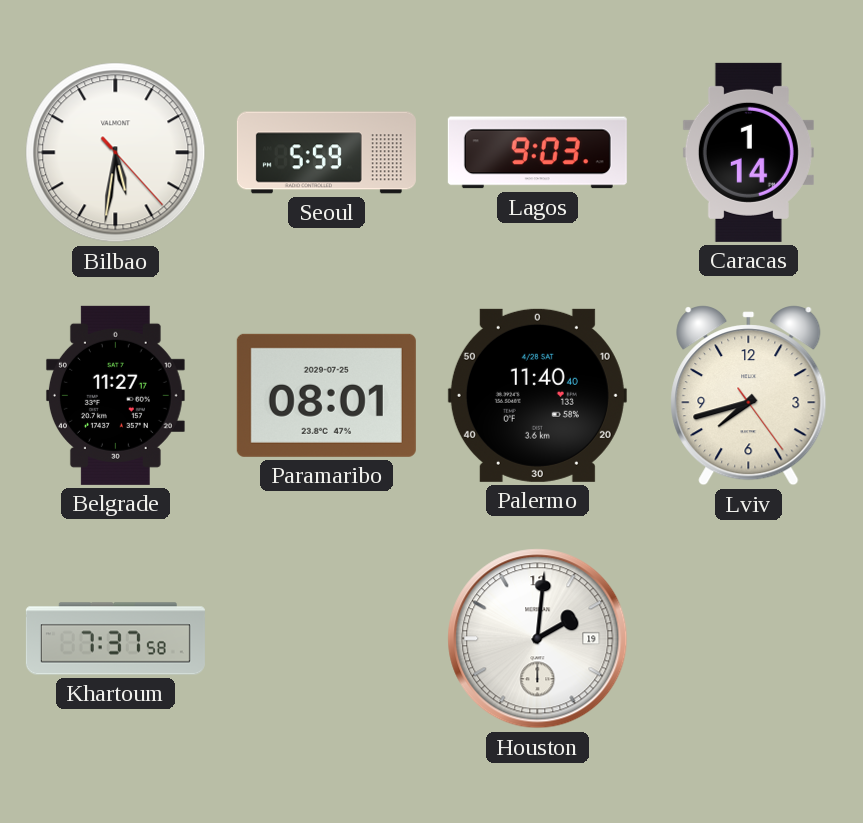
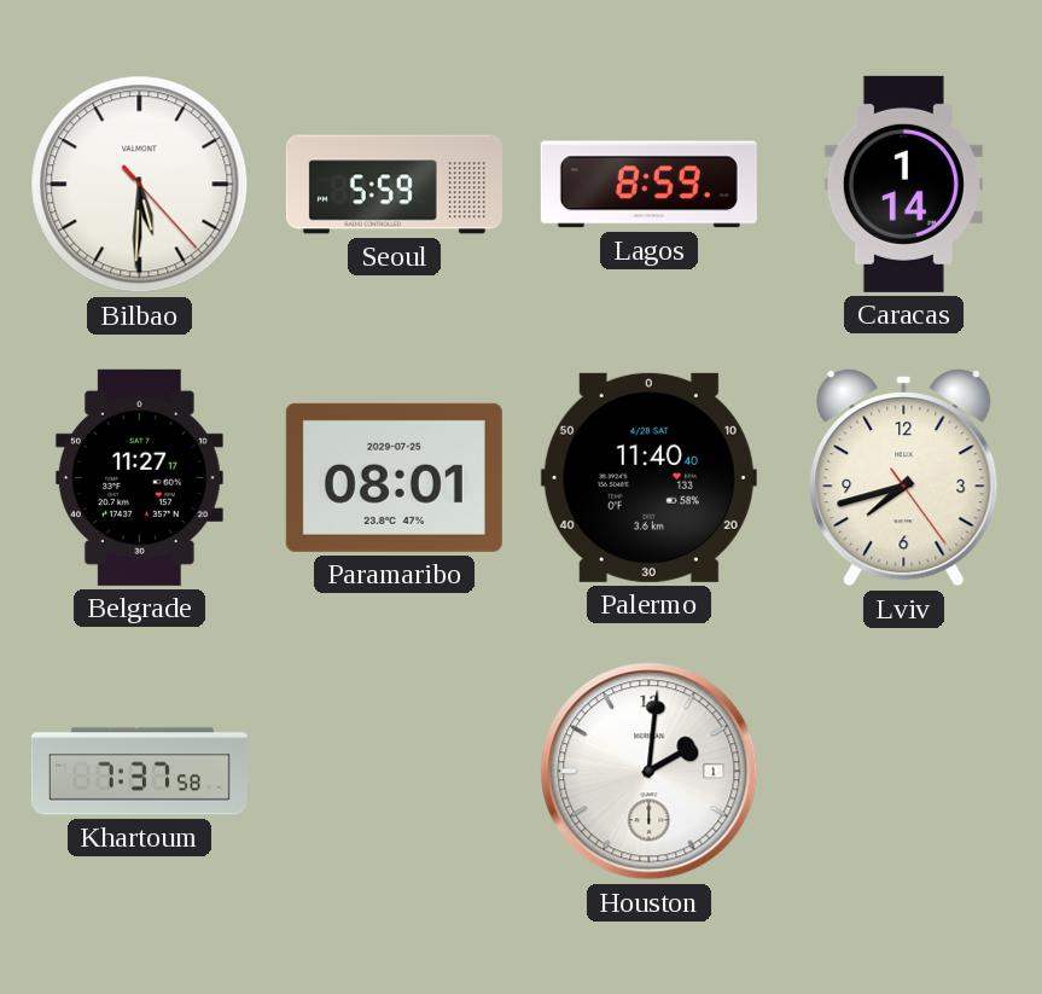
Bilbao: 5:31 -> 5:30
Lagos: 9:03 -> 8:59
Houston date: 19 -> 1
